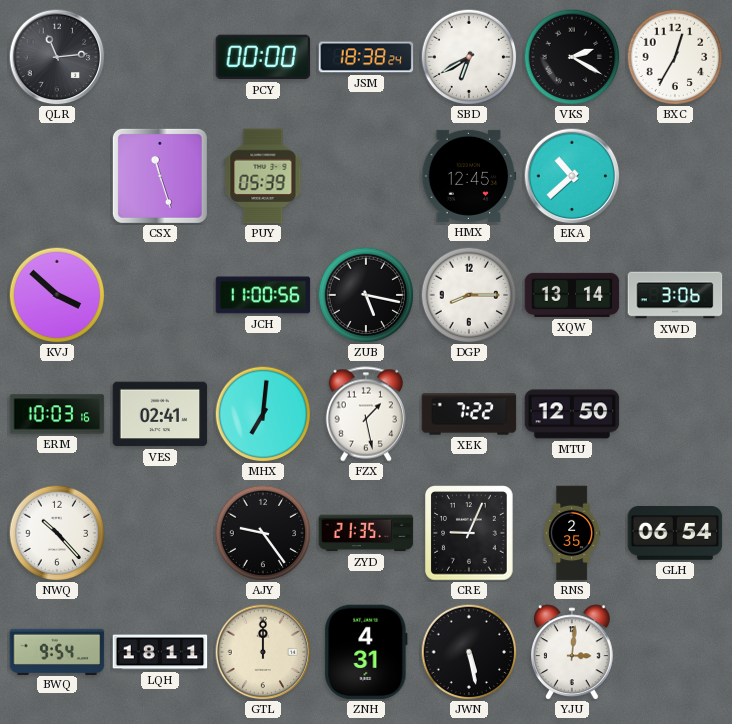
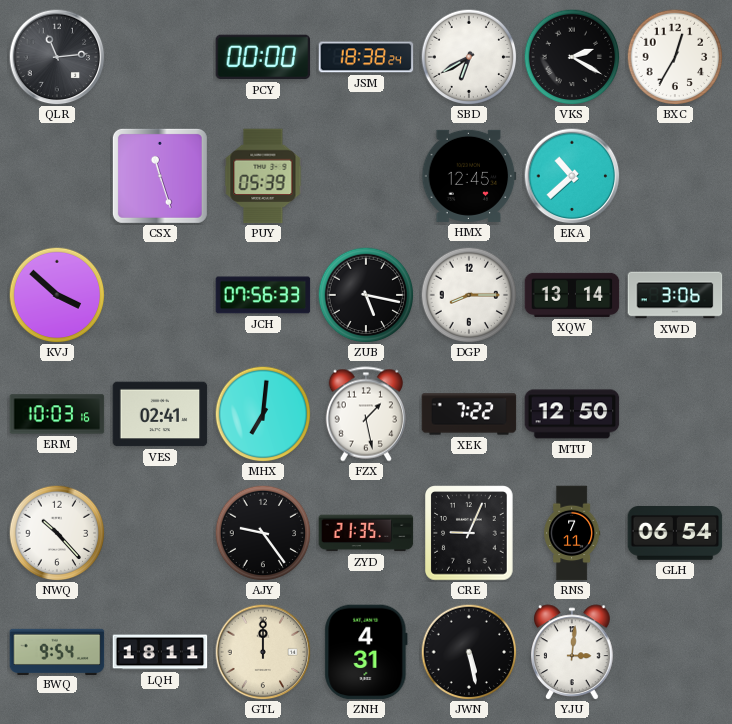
JCH: 11:00 -> 07:56
RNS: 2:35 -> 7:11
